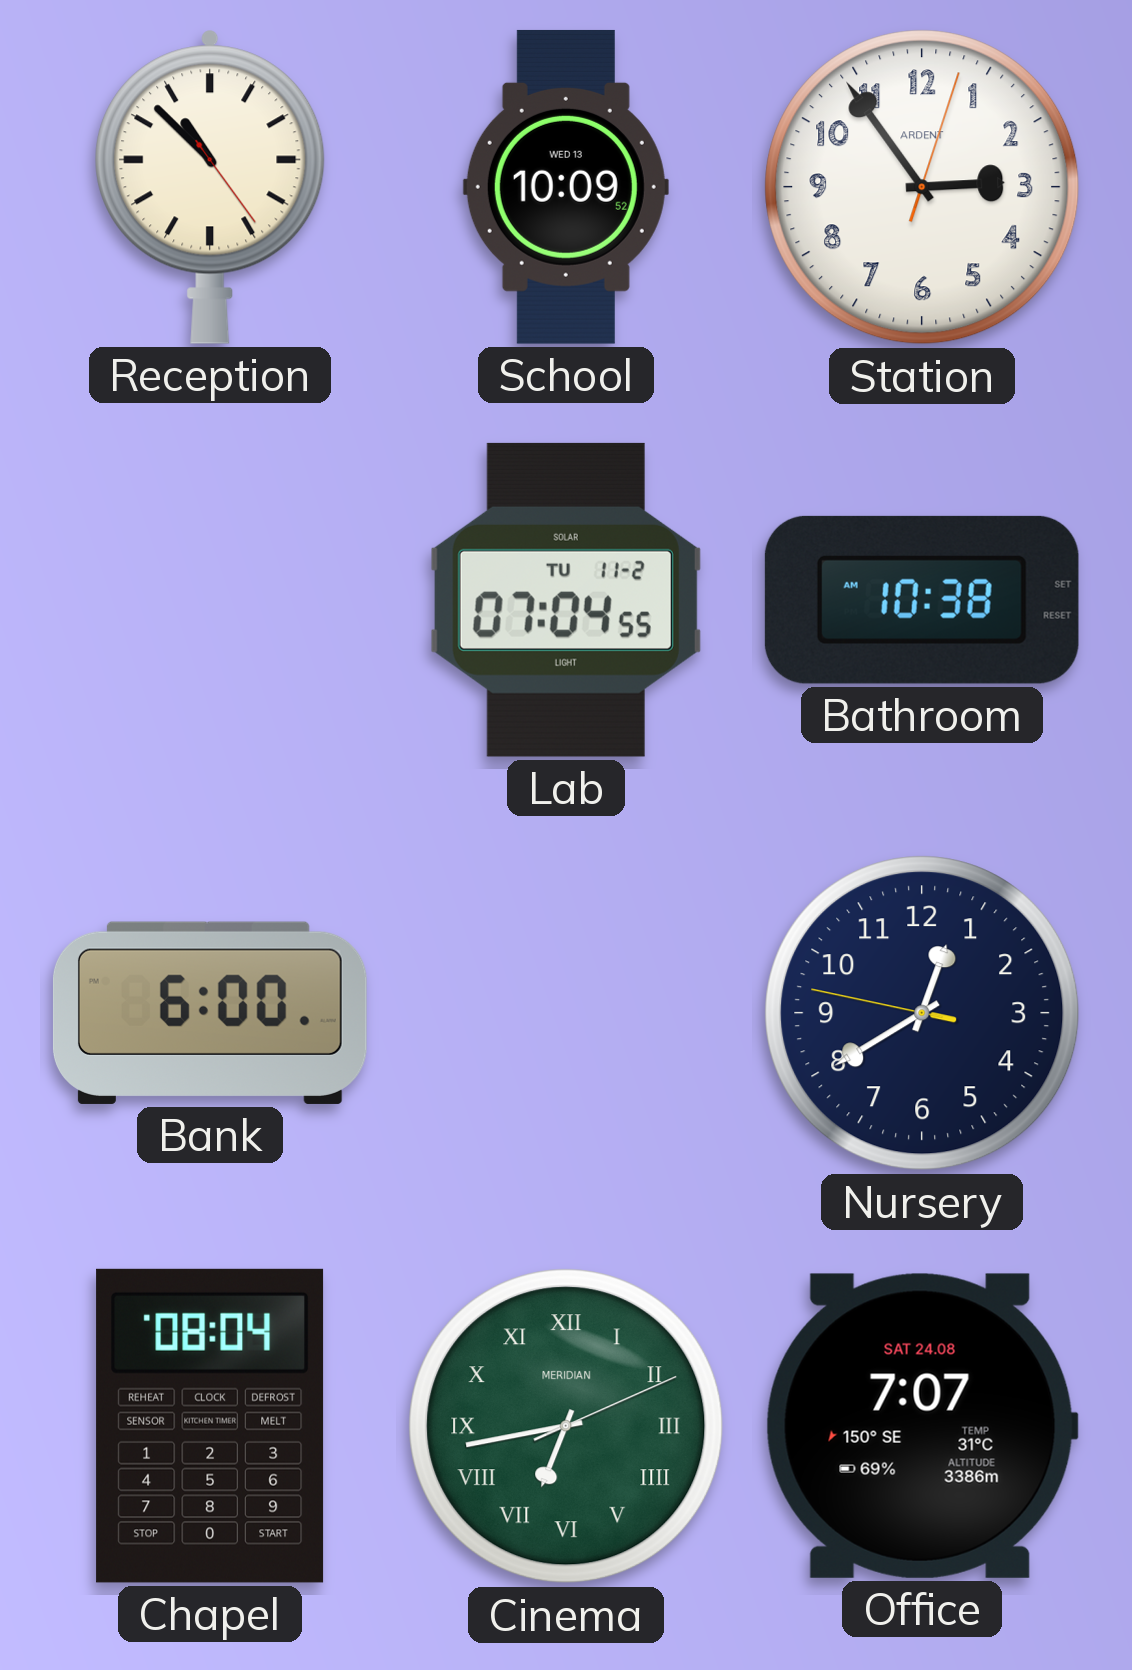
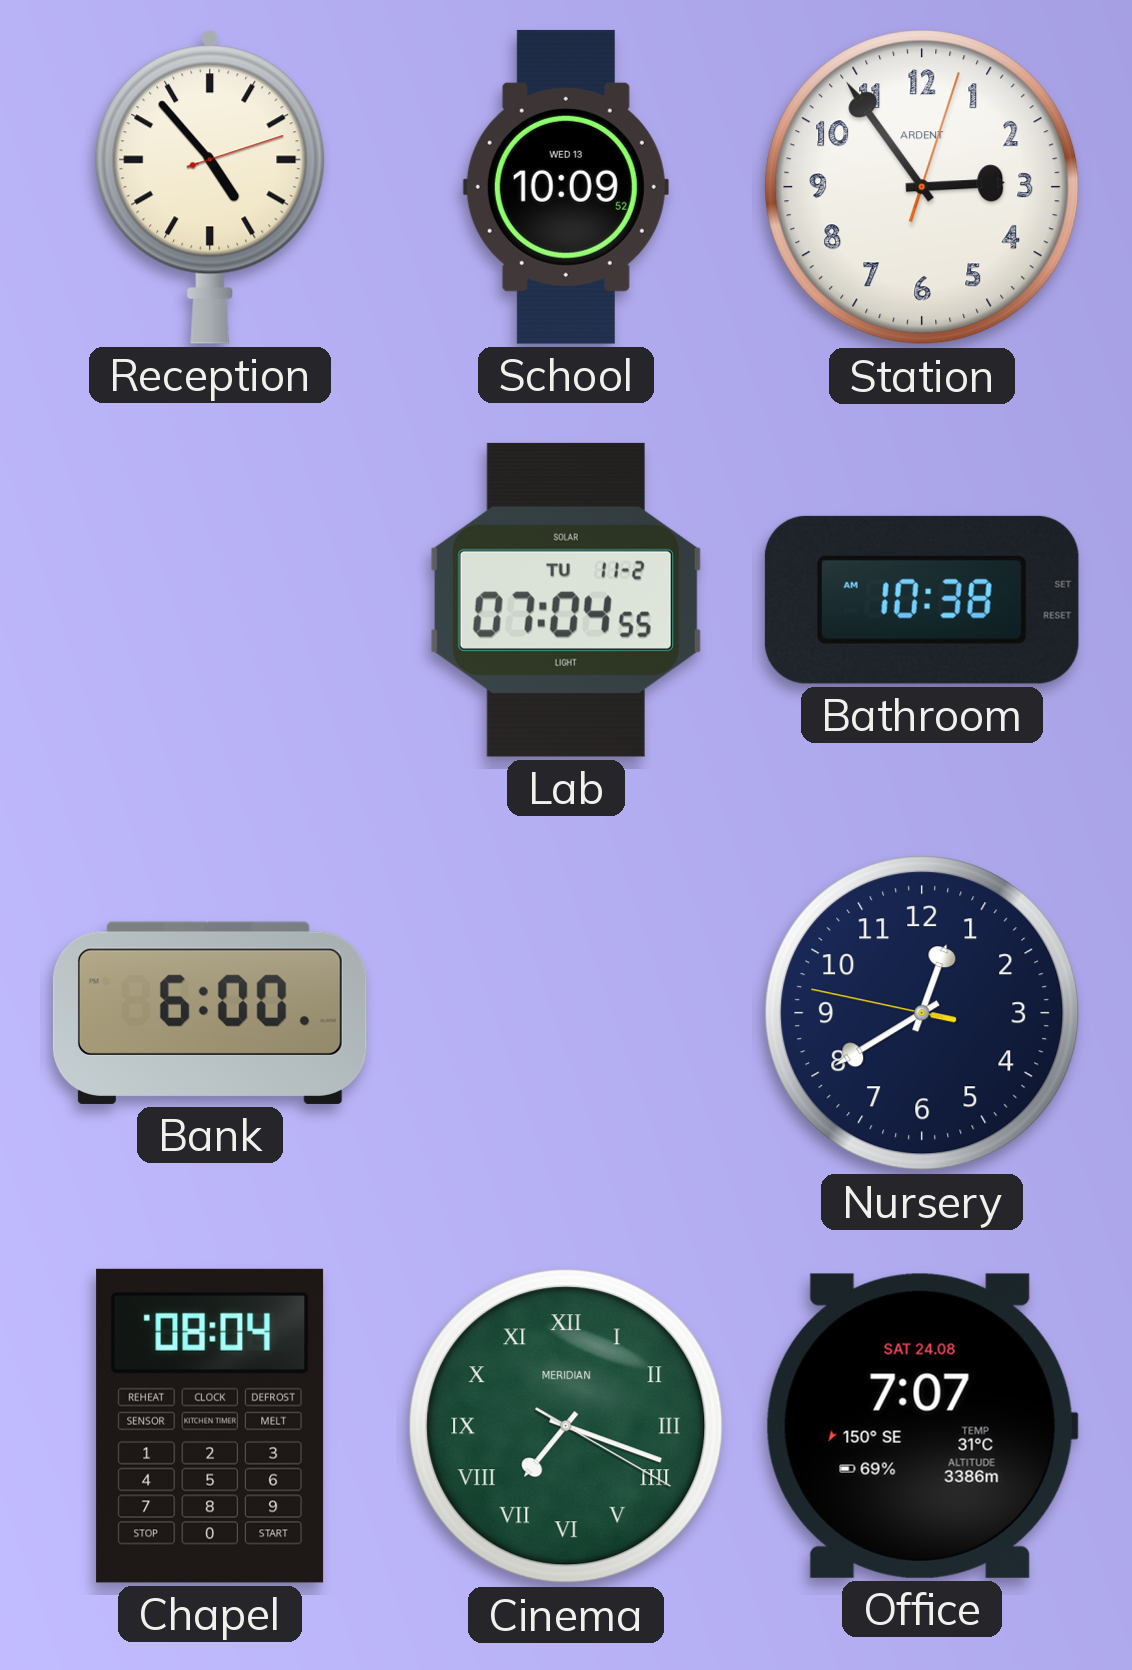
Reception: 10:52 -> 4:53
Cinema: 6:43 -> 7:18
